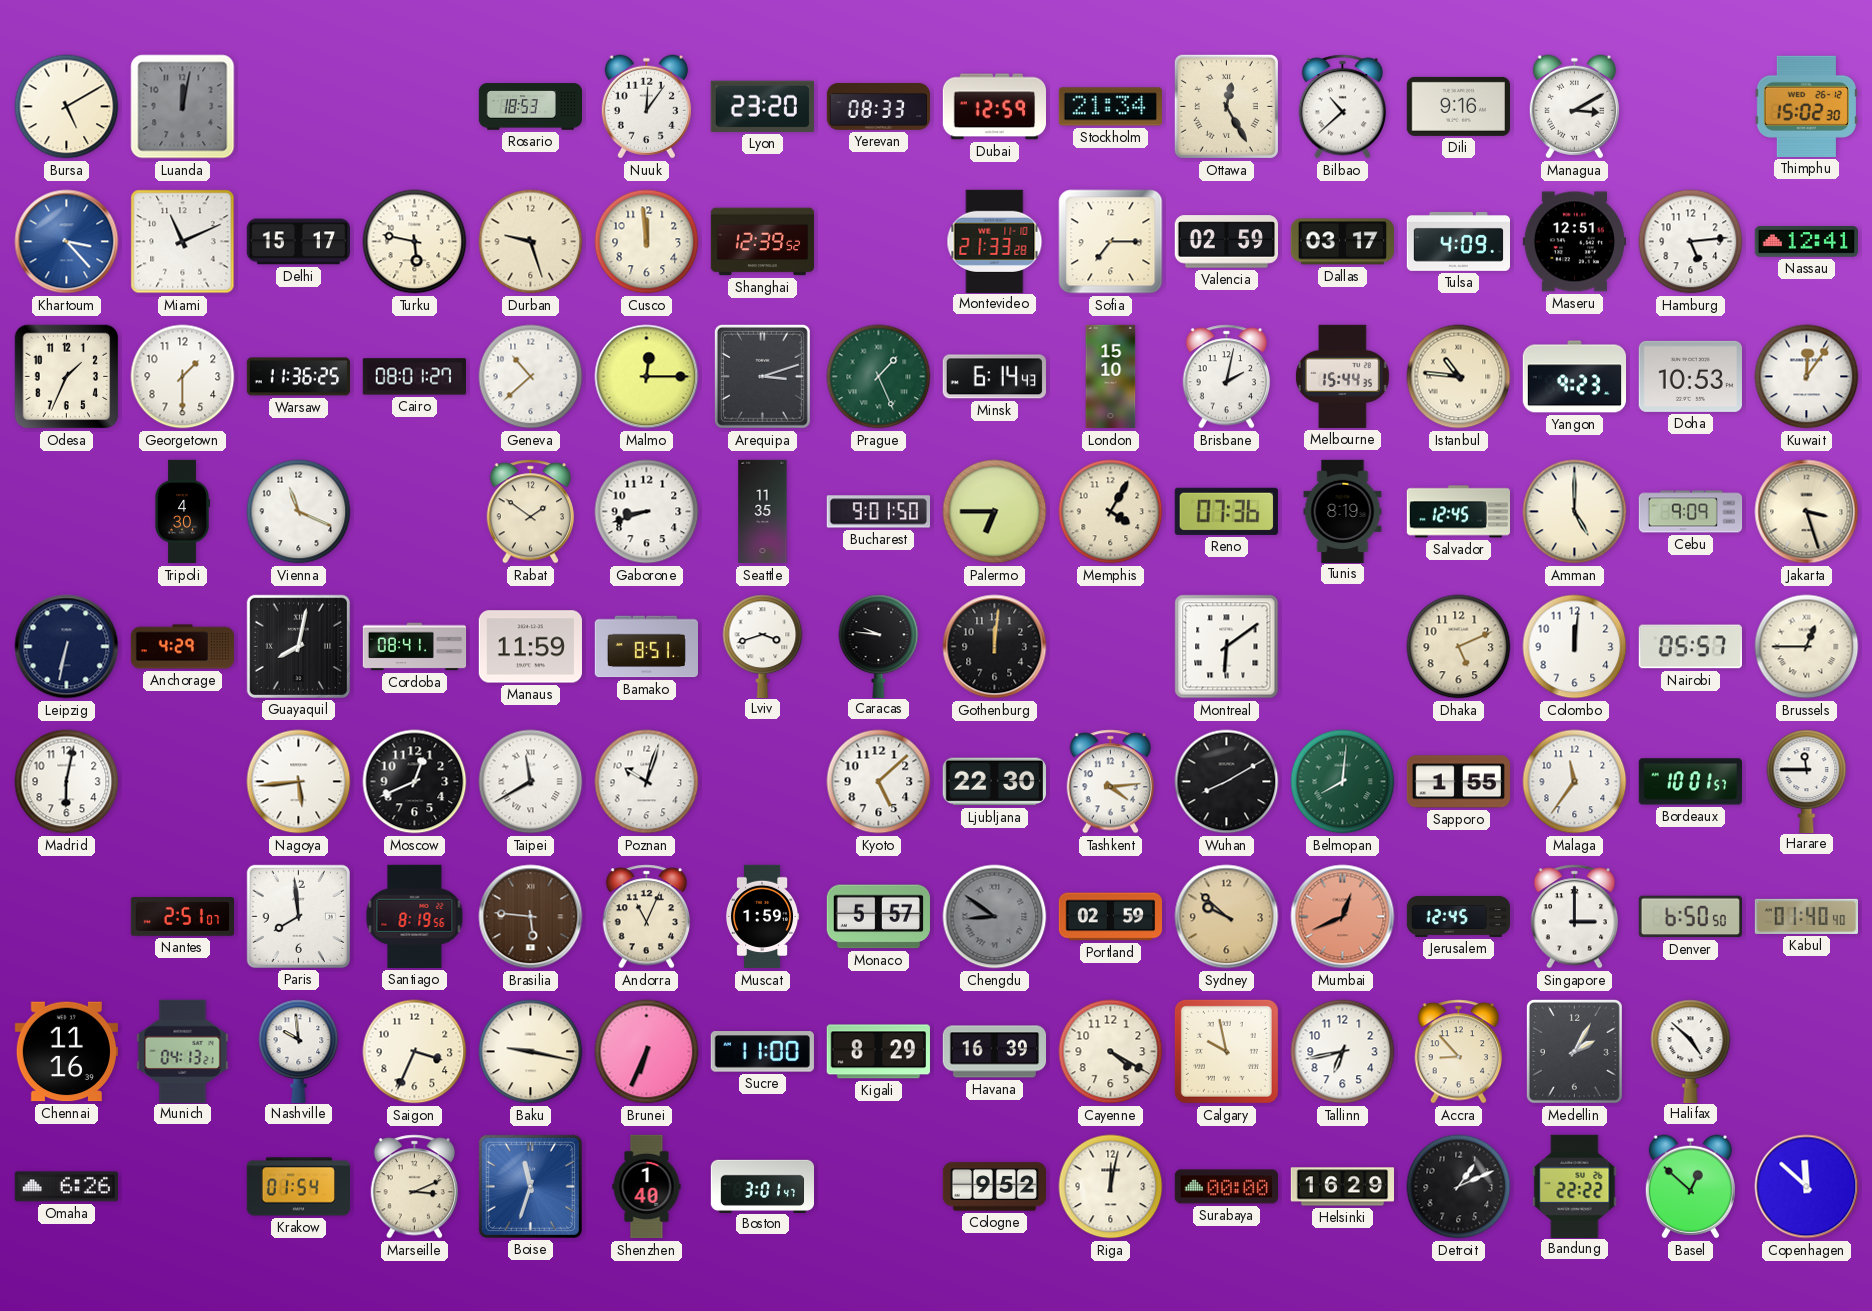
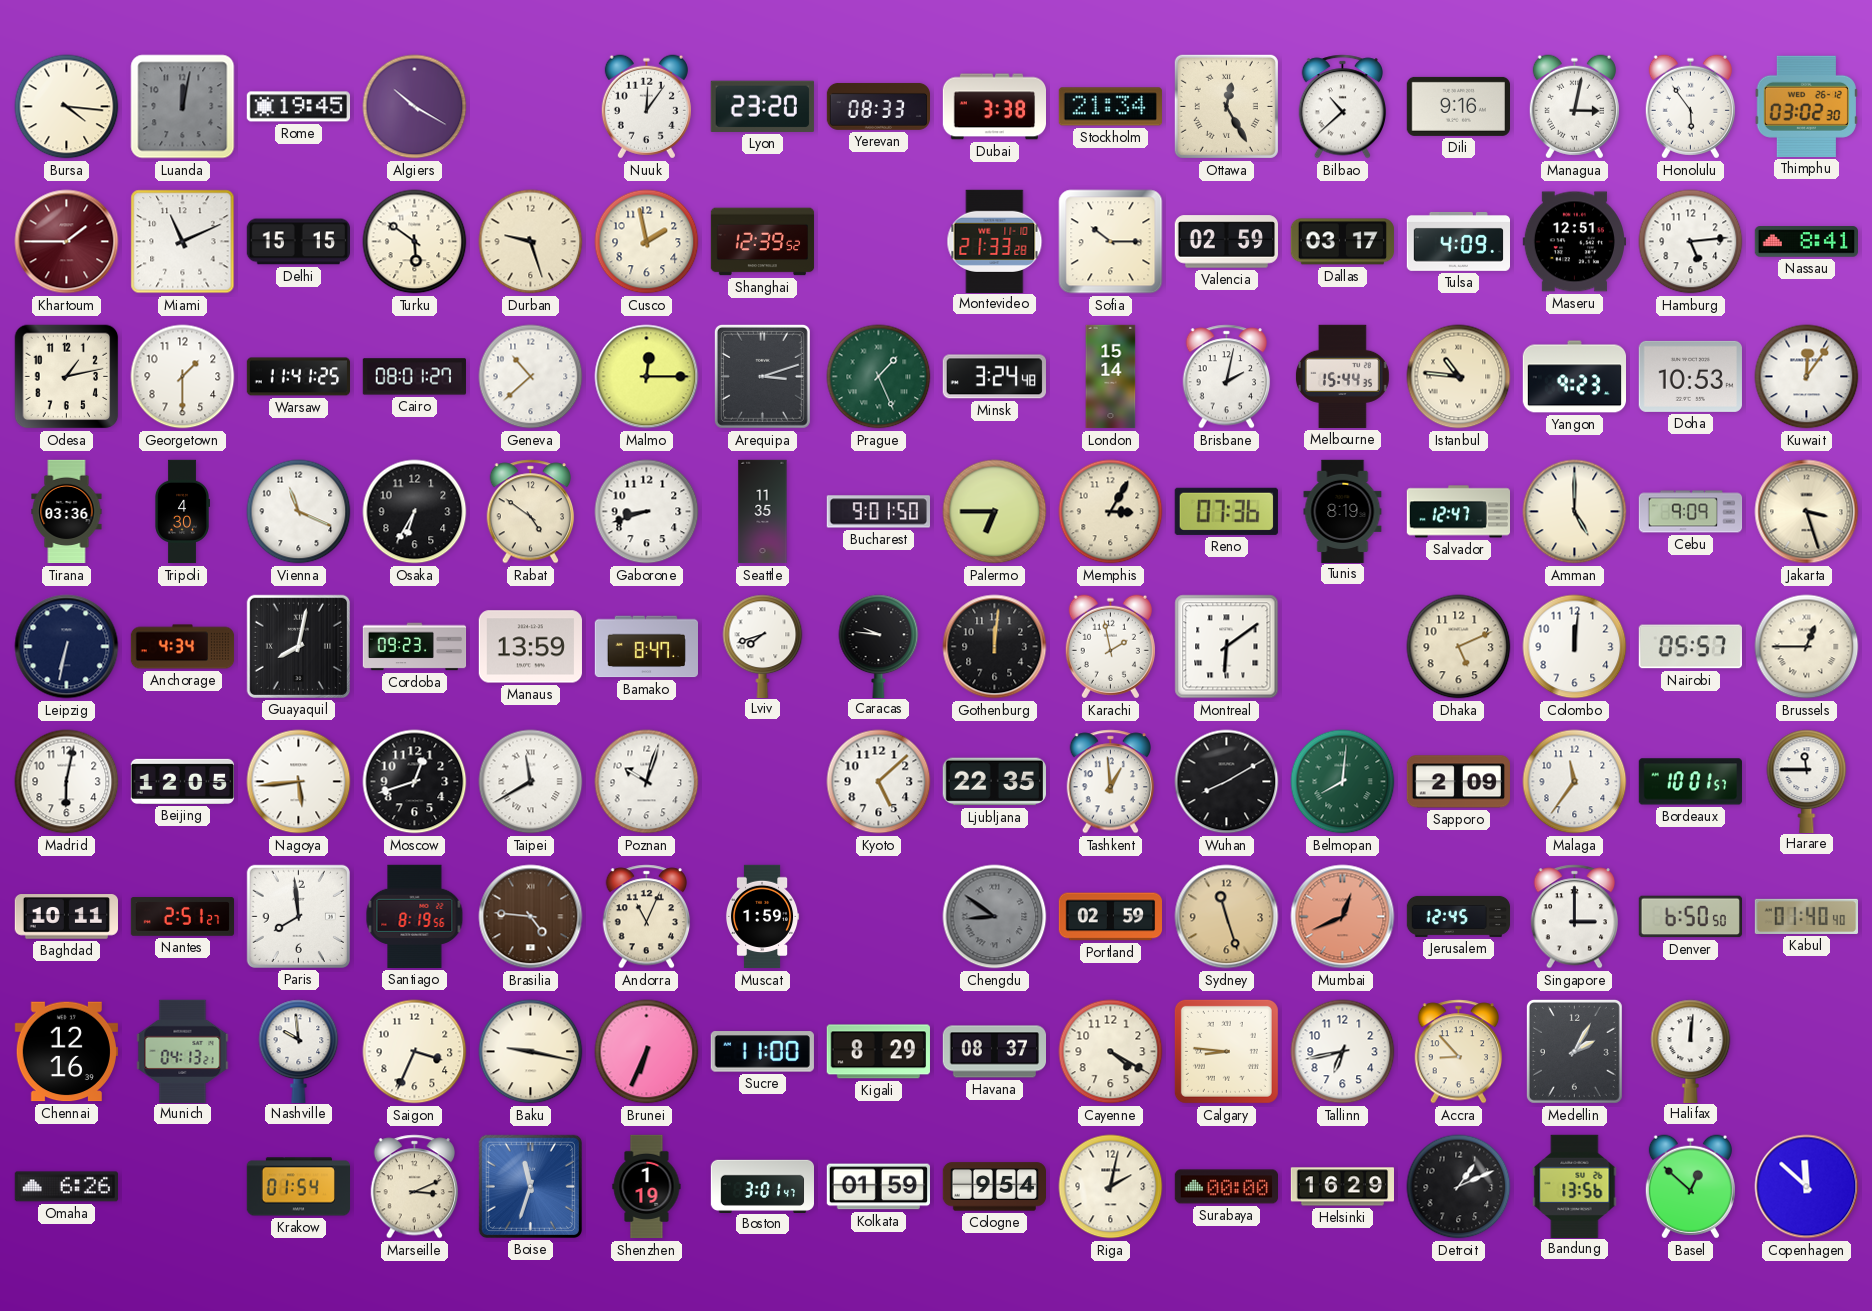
Bursa: 5:10 -> 4:16
Rome: none -> 19:45
Algiers: none -> 10:20
Rosario: 18:53 -> none
Dubai: 12:59 -> 3:38
Managua: 3:10 -> 3:02
Honolulu: none -> 5:54
Thimphu: 15:02 -> 03:02
Khartoum: 3:23 -> 1:45
Khartoum dial: blue -> burgundy
Delhi: 15:17 -> 15:15
Turku: 5:47 -> 5:51
Cusco: 11:59 -> 1:58
Sofia: 7:15 -> 10:15
Nassau: 12:41 -> 8:41
Odesa: 1:34 -> 1:13
Warsaw: 11:36 -> 11:41
Minsk: 6:14 -> 3:24
London: 15:10 -> 15:14
Tirana: none -> 03:36
Osaka: none -> 6:35
Rabat: 1:51 -> 4:51
Memphis: 4:05 -> 3:05
Salvador: 12:45 -> 12:47
Anchorage: 4:29 -> 4:34
Cordoba: 08:41 -> 09:23
Manaus: 11:59 -> 13:59
Bamako: 8:51 -> 8:47
Lviv: 3:42 -> 7:42
Karachi: none -> 1:58
Beijing: none -> 12:05
Moscow: 12:41 -> 12:42
Ljubljana: 22:30 -> 22:35
Tashkent: 4:14 -> 12:59
Sapporo: 1:55 -> 2:09
Baghdad: none -> 10:11
Nantes: 2:51:07 -> 2:51:27
Brasilia: 5:46 -> 4:46
Monaco: 5:57 -> none
Sydney: 9:52 -> 11:27
Chennai: 11:16 -> 12:16
Havana: 16:39 -> 08:37
Calgary: 9:58 -> 8:46
Halifax: 4:52 -> 12:01
Shenzhen: 1:40 -> 1:19
Kolkata: none -> 01:59
Cologne: 9:52 -> 9:54
Riga: 12:02 -> 2:02
Bandung: 22:22 -> 13:56
